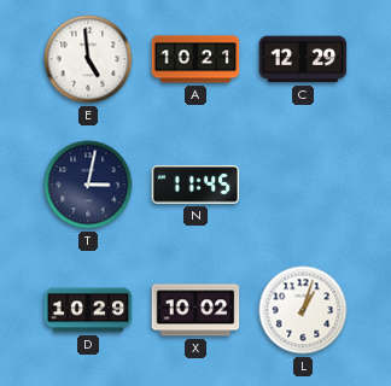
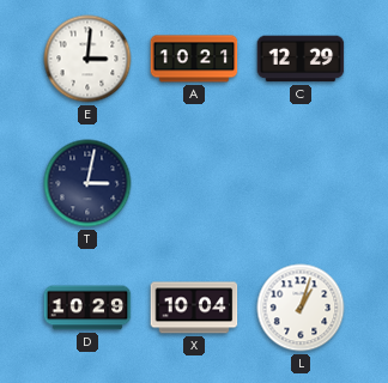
E: 4:59 -> 3:01
N: 11:45 -> none
X: 10:02 -> 10:04
